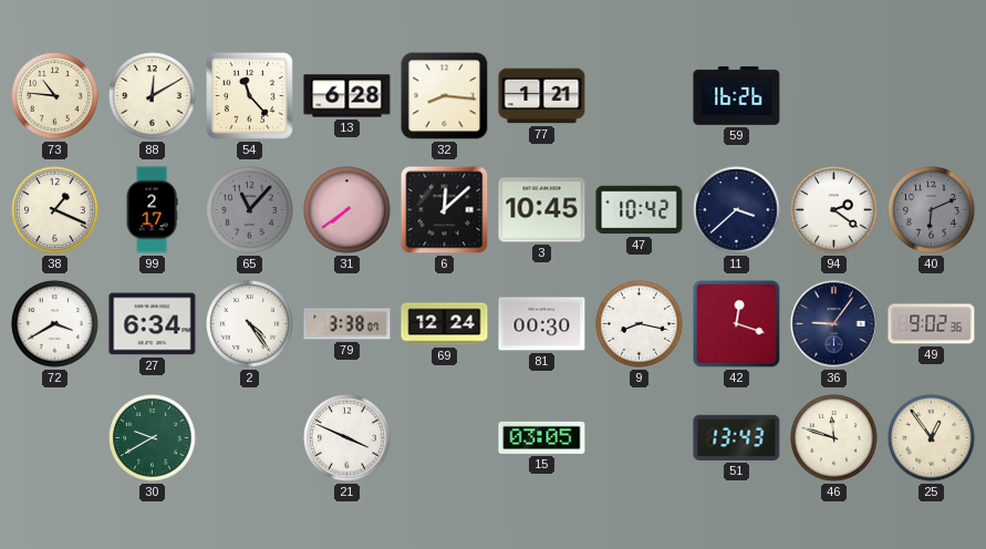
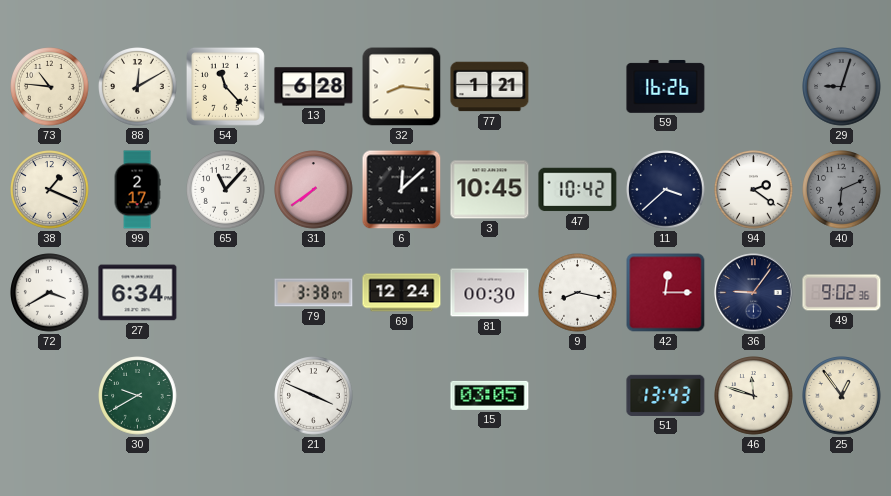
29: none -> 9:03
65 dial: grey -> white
2: 4:24 -> none
42: 12:18 -> 12:15
